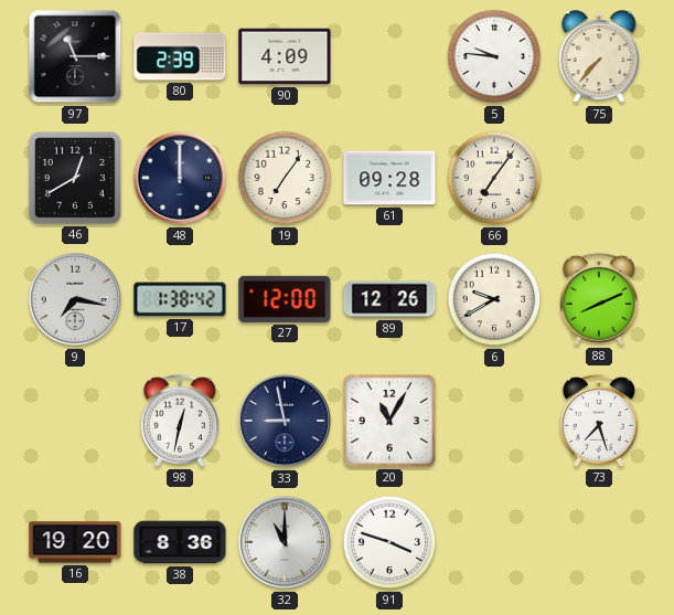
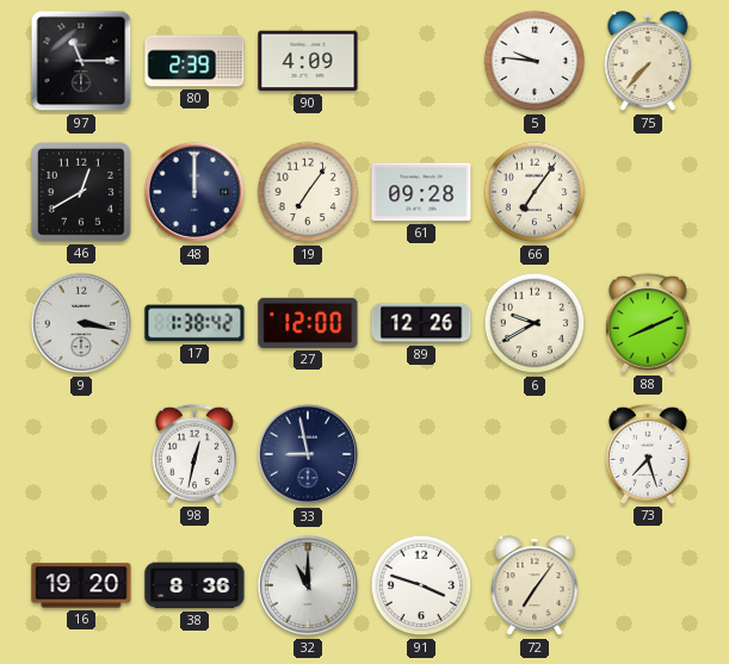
9: 7:17 -> 3:17
20: 11:05 -> none
72: none -> 7:06
